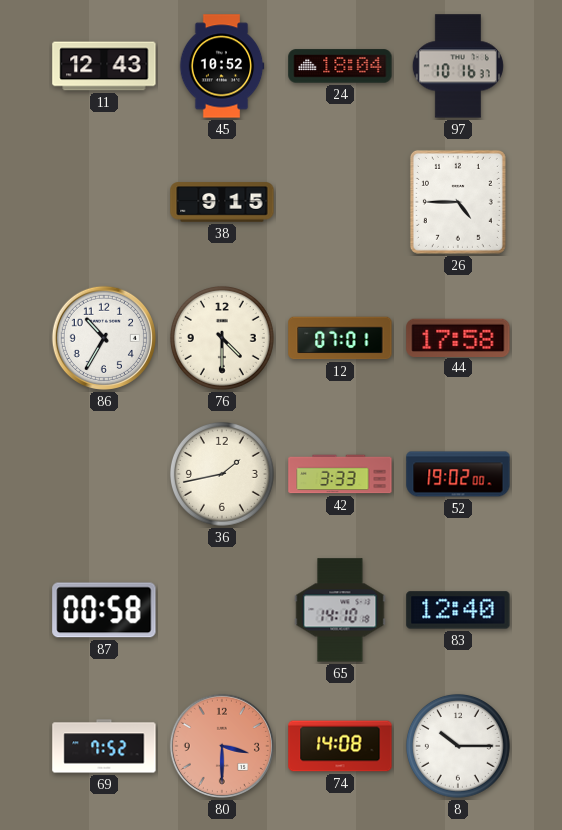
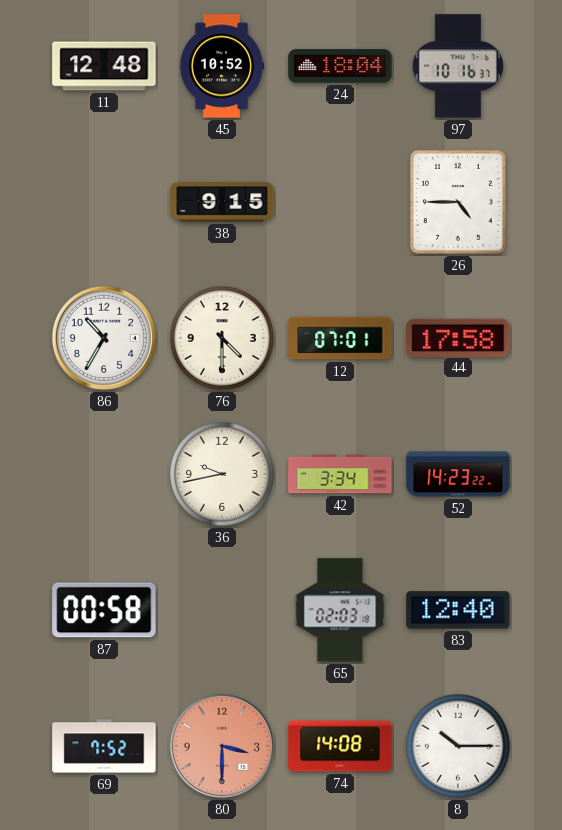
11: 12:43 -> 12:48
36: 1:43 -> 9:43
42: 3:33 -> 3:34
52: 19:02 -> 14:23
65: 14:10 -> 02:03
